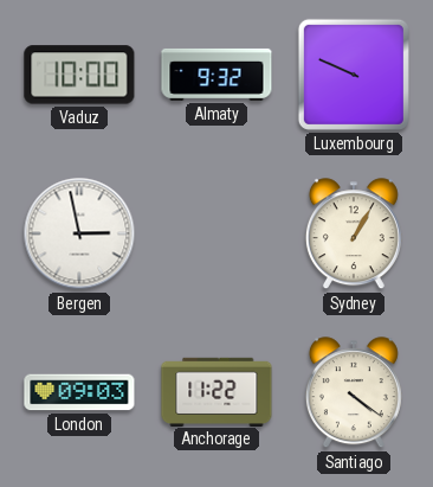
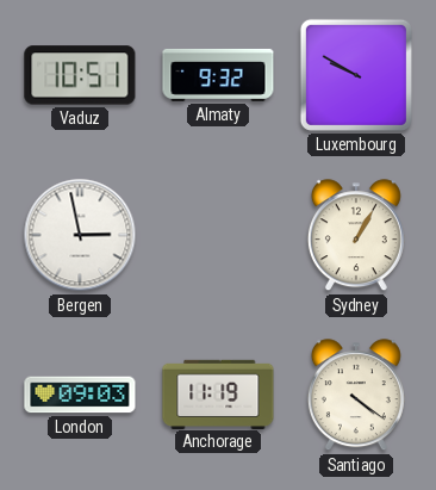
Vaduz: 10:00 -> 10:51
Luxembourg: 9:49 -> 9:50
Anchorage: 11:22 -> 11:19
